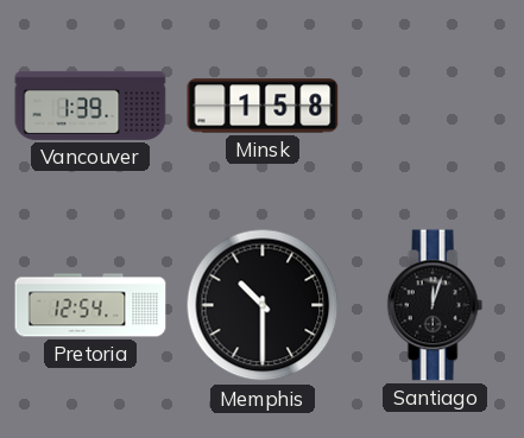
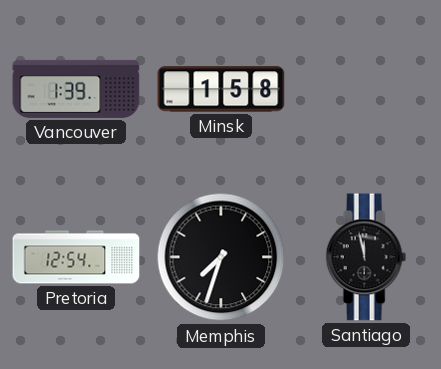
Memphis: 10:30 -> 7:33
Santiago: 12:03 -> 11:58
